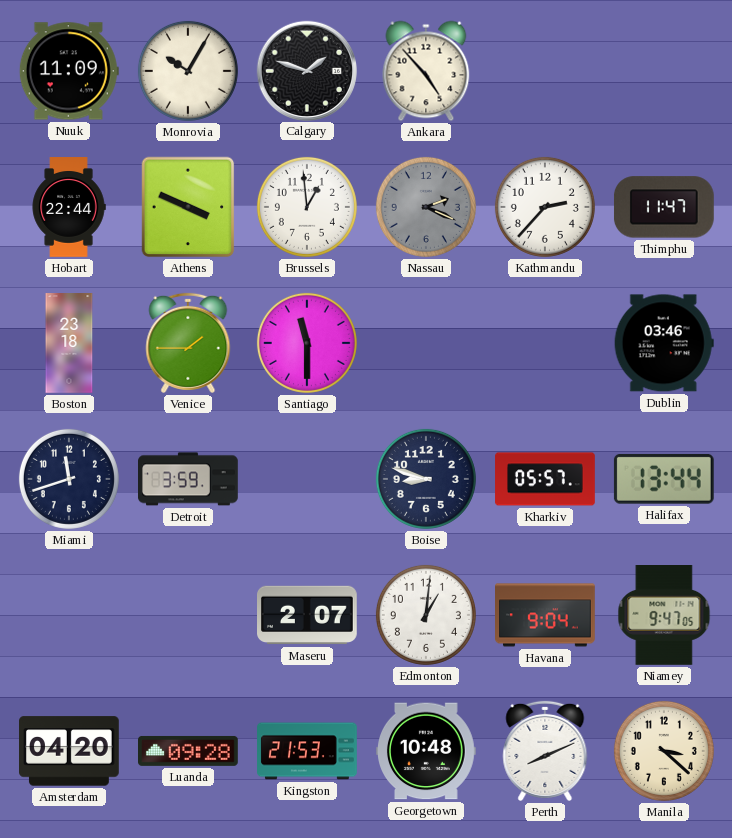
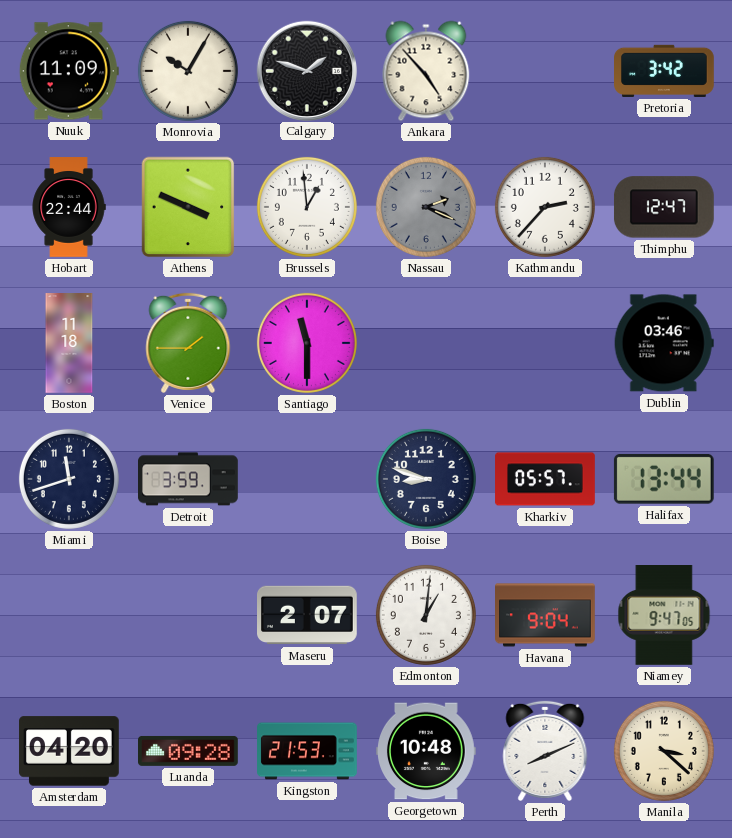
Pretoria: none -> 3:42
Thimphu: 11:47 -> 12:47
Boston: 23:18 -> 11:18
